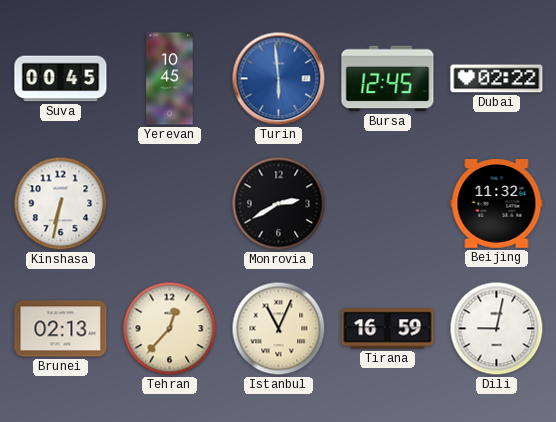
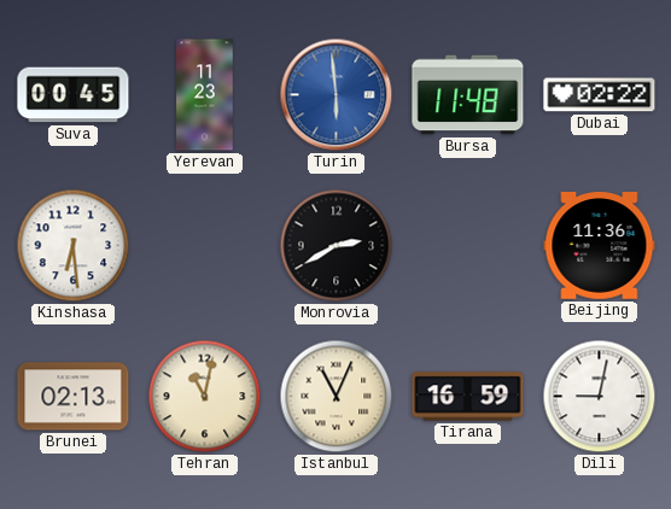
Yerevan: 10:45 -> 11:23
Bursa: 12:45 -> 11:48
Kinshasa: 6:32 -> 6:29
Beijing: 11:32 -> 11:36
Tehran: 12:37 -> 11:02
